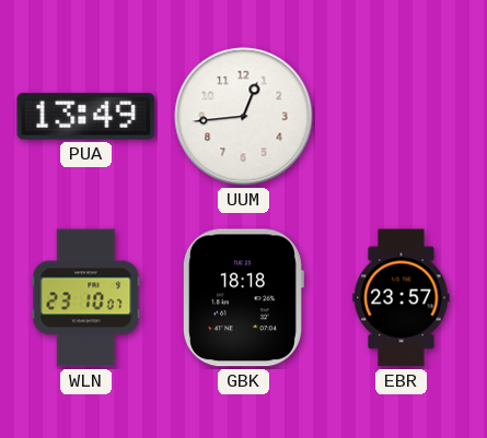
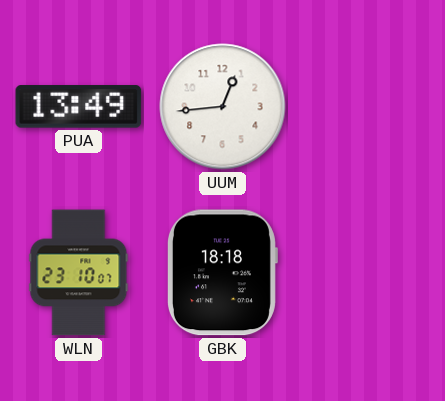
EBR: 23:57 -> none
